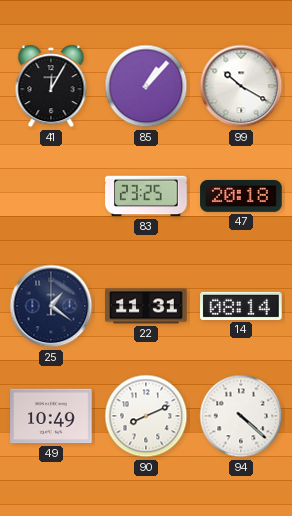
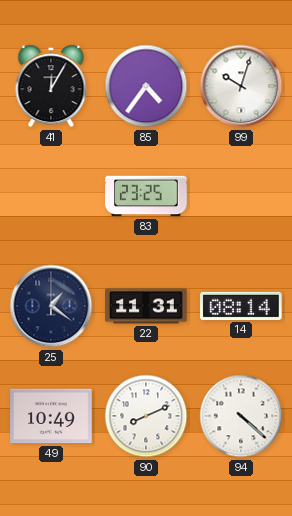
85: 1:07 -> 4:36
99: 10:20 -> 10:03
47: 20:18 -> none
